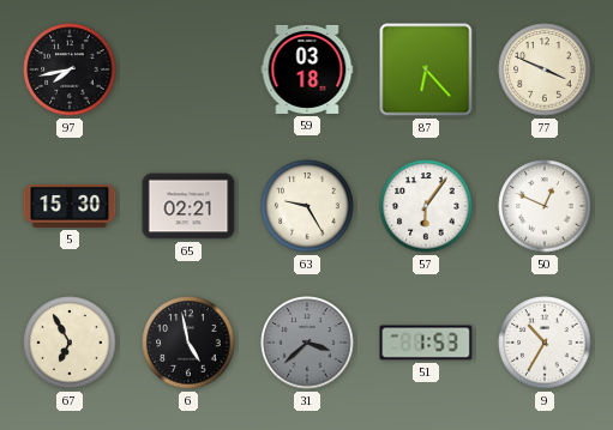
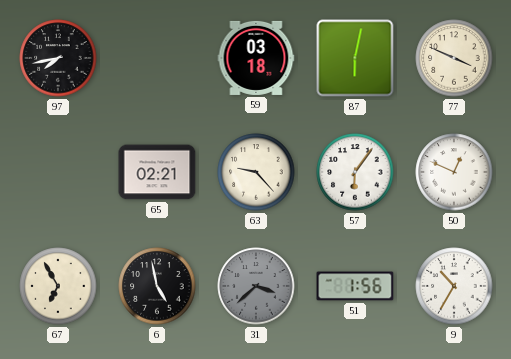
87: 6:23 -> 6:02
5: 15:30 -> none
63: 9:25 -> 9:23
51: 1:53 -> 1:56
